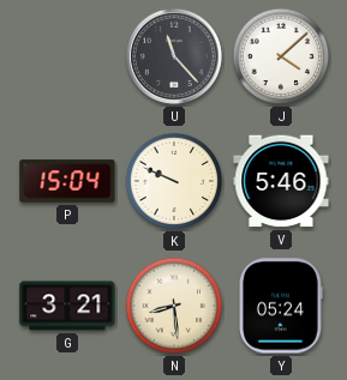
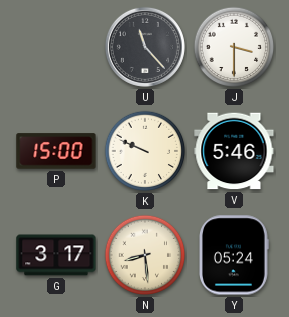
J: 4:08 -> 3:30
P: 15:04 -> 15:00
G: 3:21 -> 3:17
